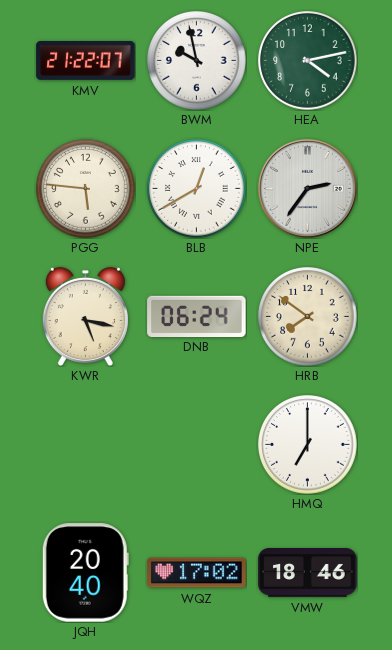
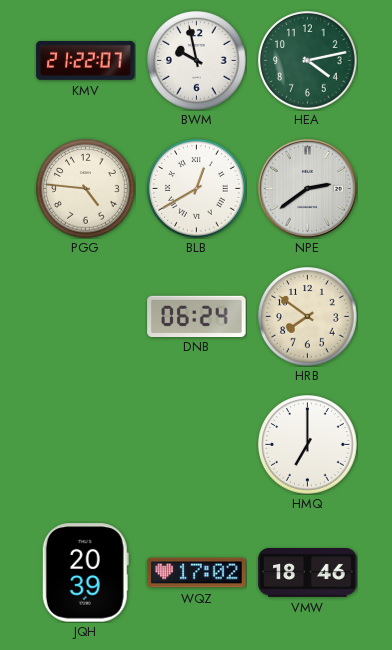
PGG: 5:46 -> 4:46
NPE: 2:36 -> 2:39
KWR: 5:17 -> none
JQH: 20:40 -> 20:39
